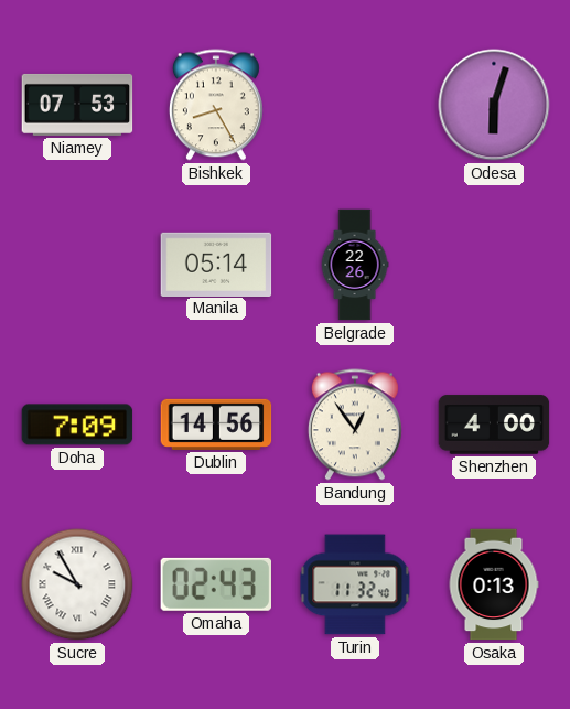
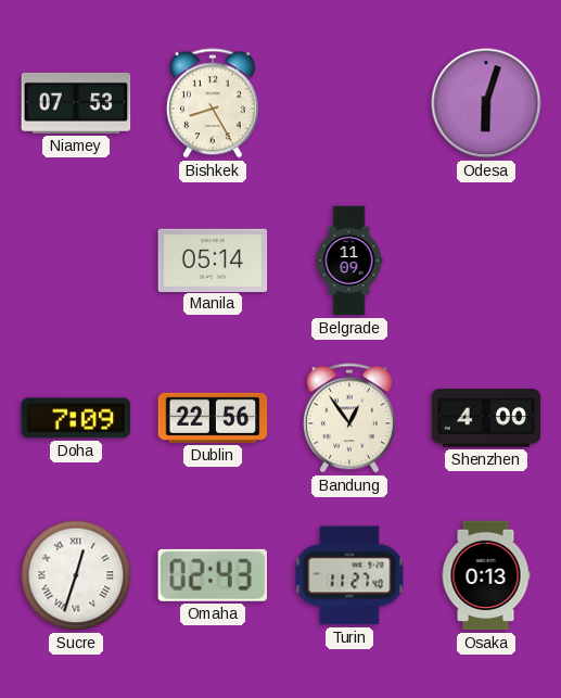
Belgrade: 22:26 -> 11:09
Dublin: 14:56 -> 22:56
Sucre: 9:55 -> 12:33
Turin: 11:32 -> 11:27
